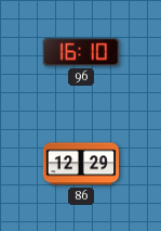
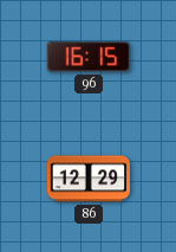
96: 16:10 -> 16:15
